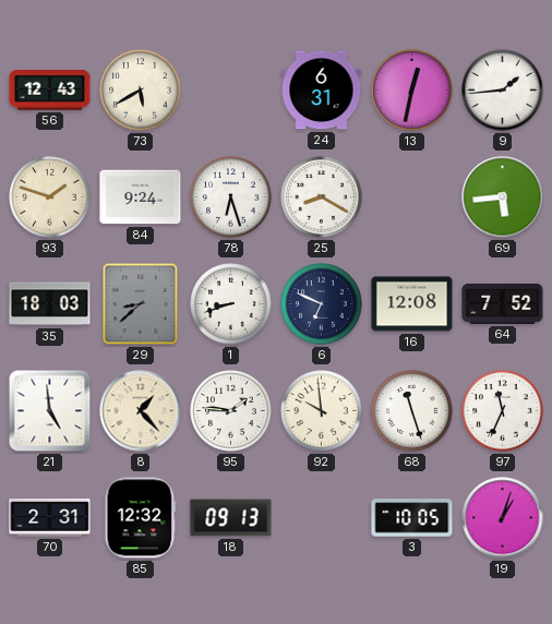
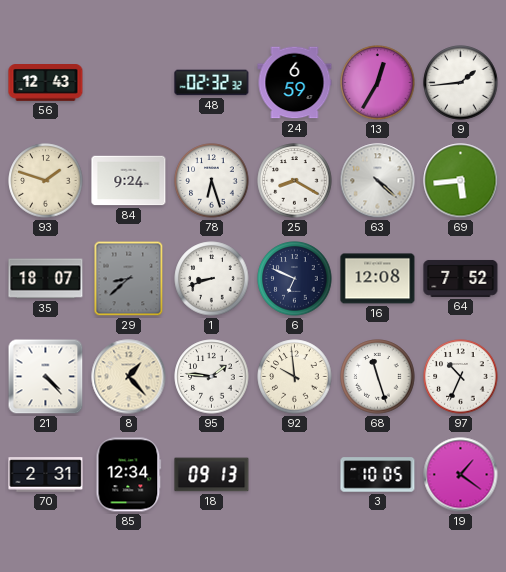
73: 5:40 -> none
48: none -> 02:32
24: 6:31 -> 6:59
13: 12:32 -> 12:35
63: none -> 4:22
35: 18:03 -> 18:07
21: 4:59 -> 4:23
97: 11:34 -> 10:34
85: 12:32 -> 12:34
19: 1:03 -> 1:21
